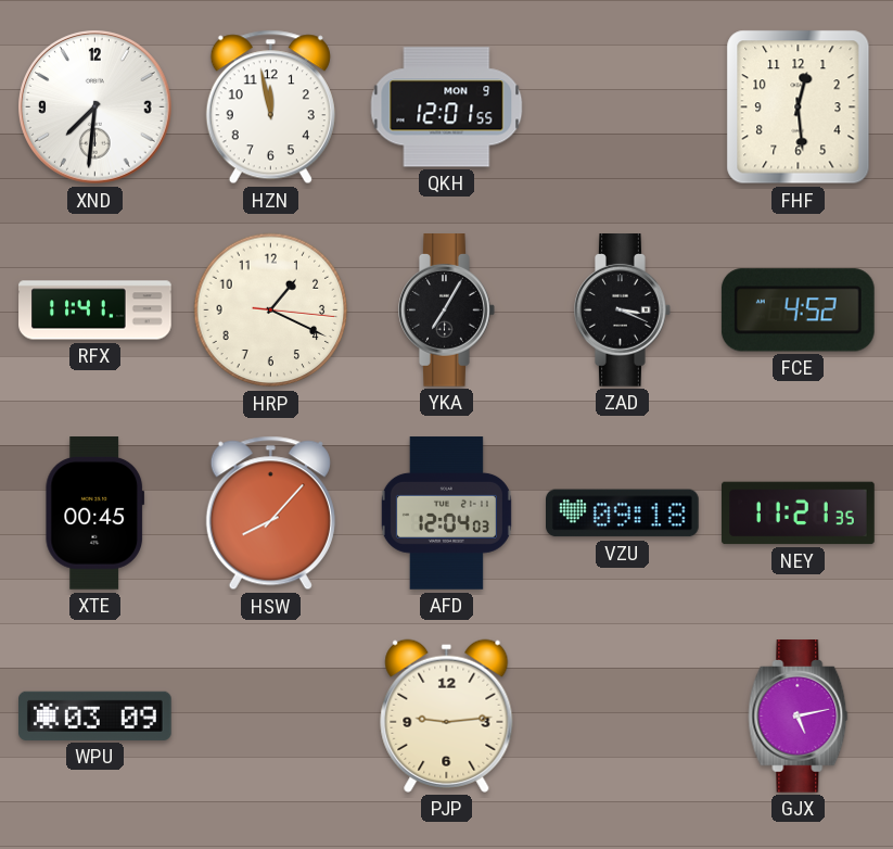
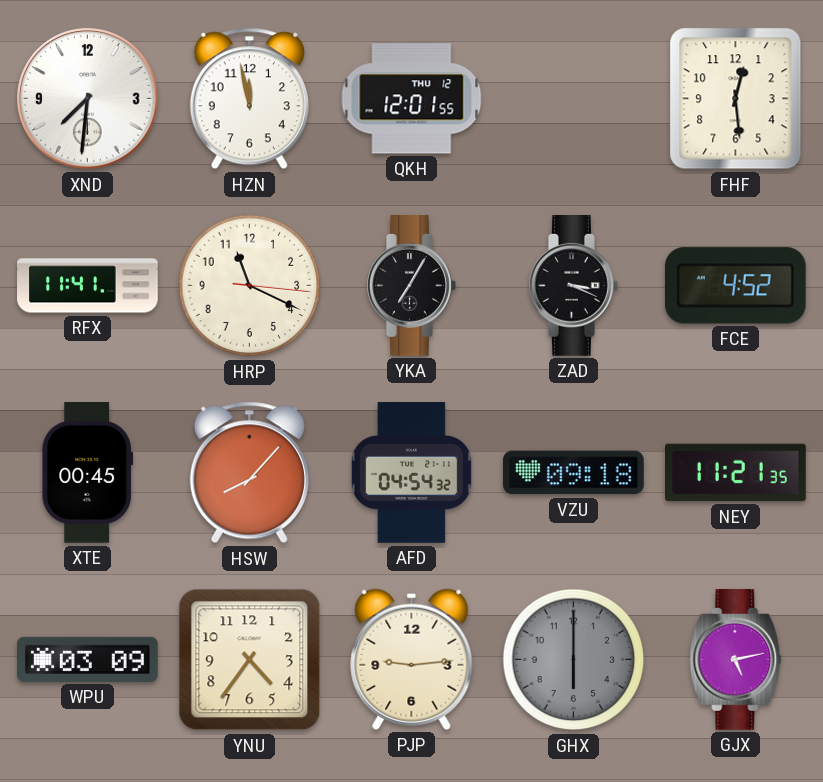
QKH date: MON 9 -> THU 12
HRP: 1:19 -> 11:19
AFD: 12:04 -> 04:54
YNU: none -> 4:36
GHX: none -> 6:00
